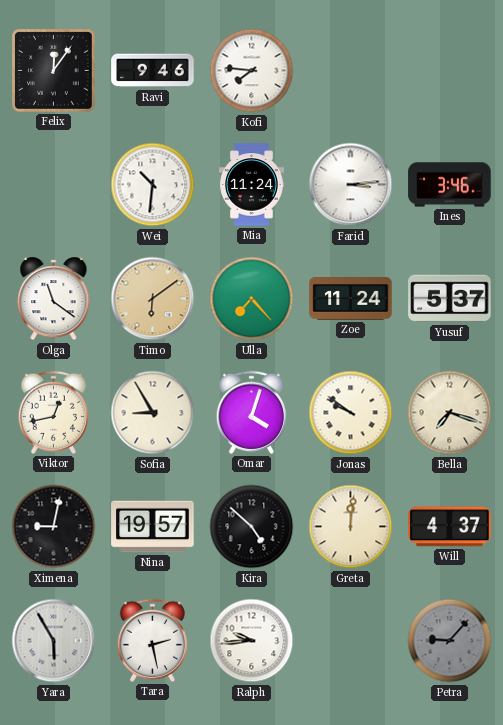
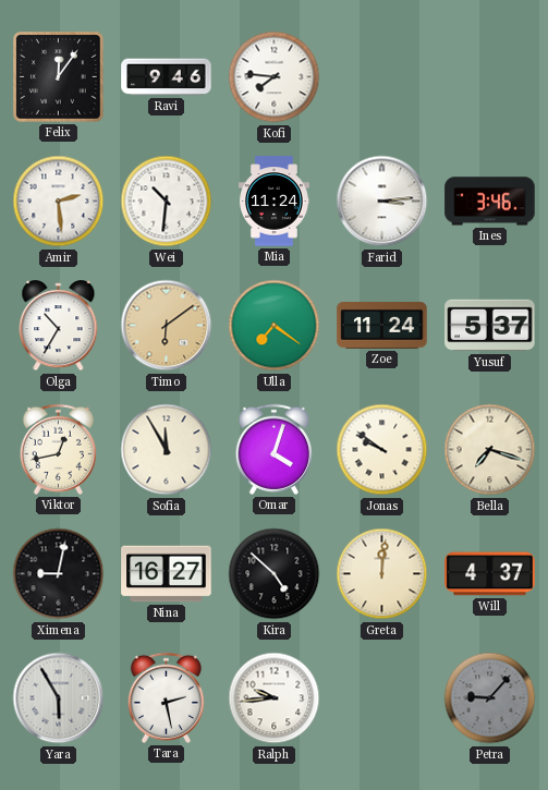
Amir: none -> 2:29
Olga: 11:21 -> 10:35
Ulla: 7:23 -> 7:21
Sofia: 8:55 -> 11:55
Nina: 19:57 -> 16:27
